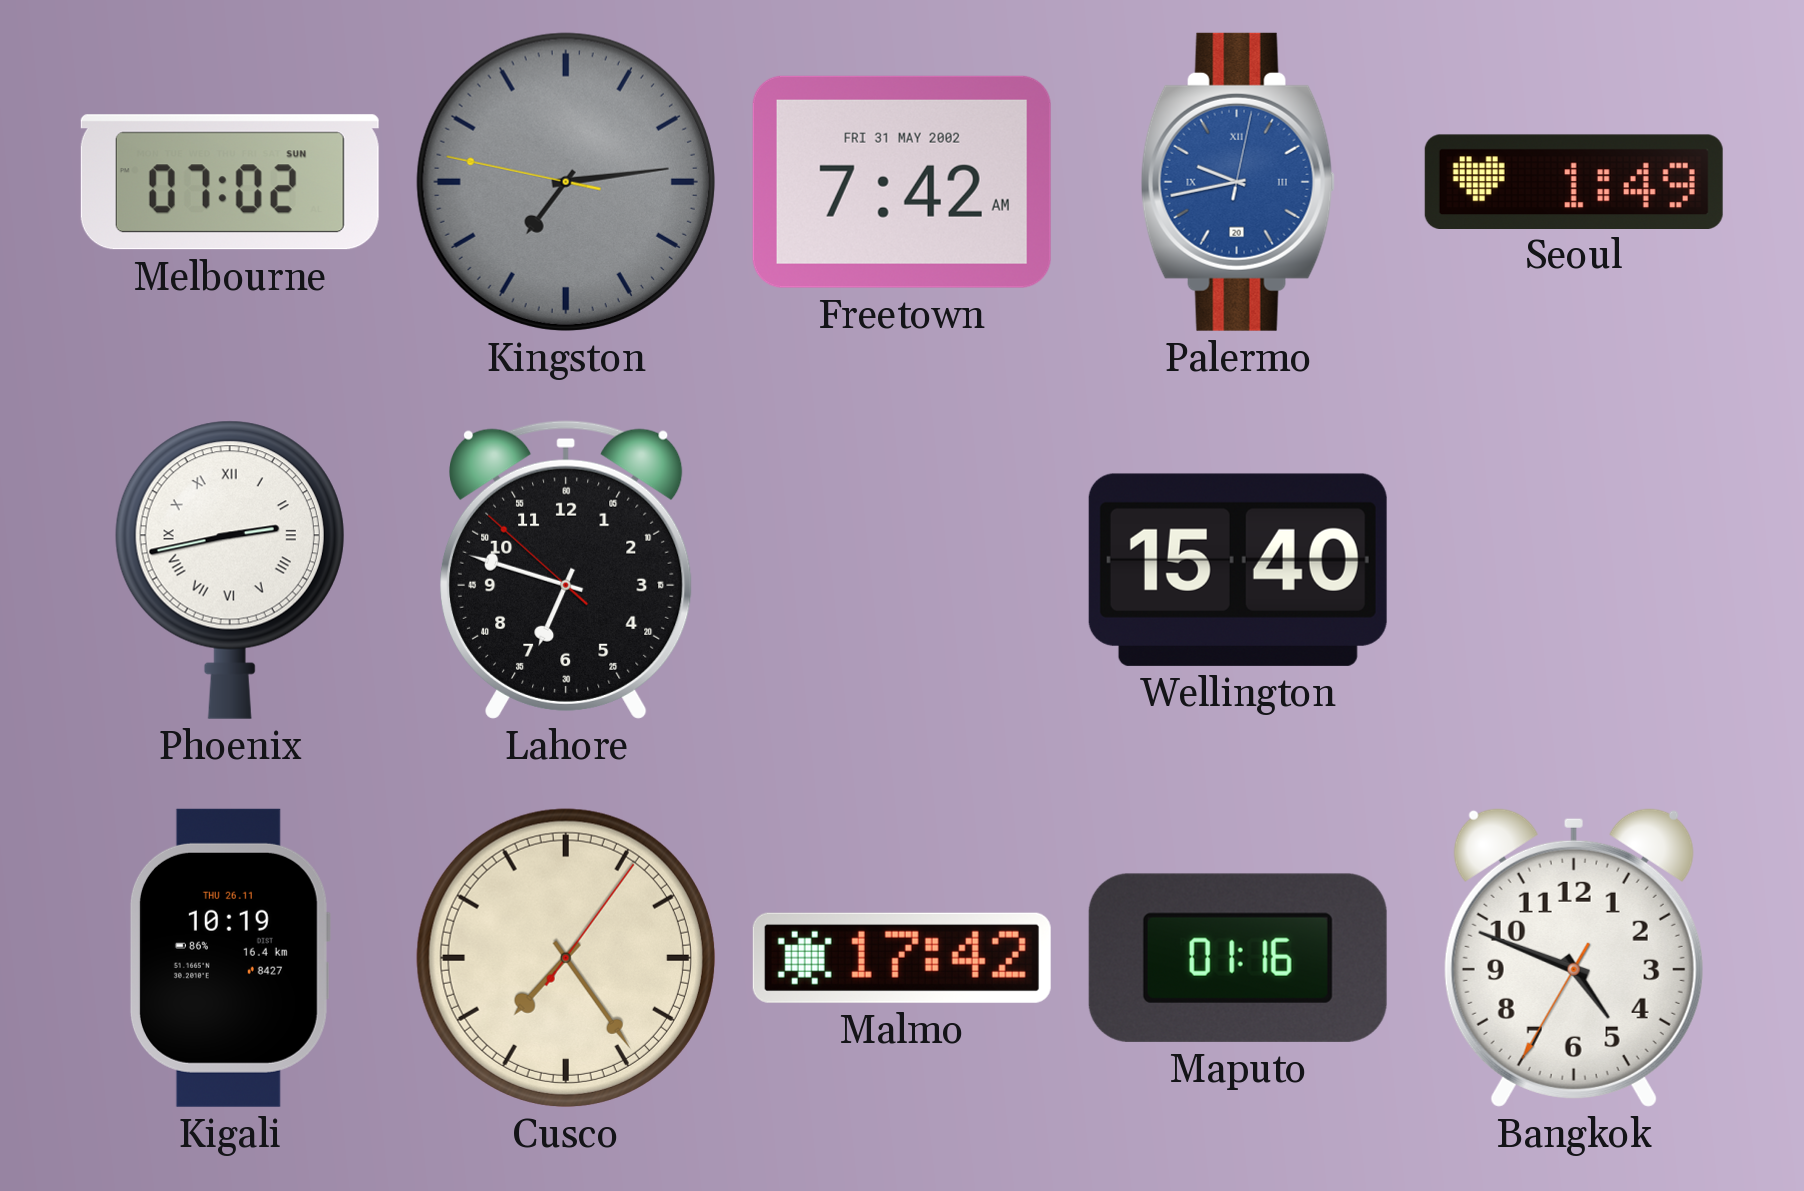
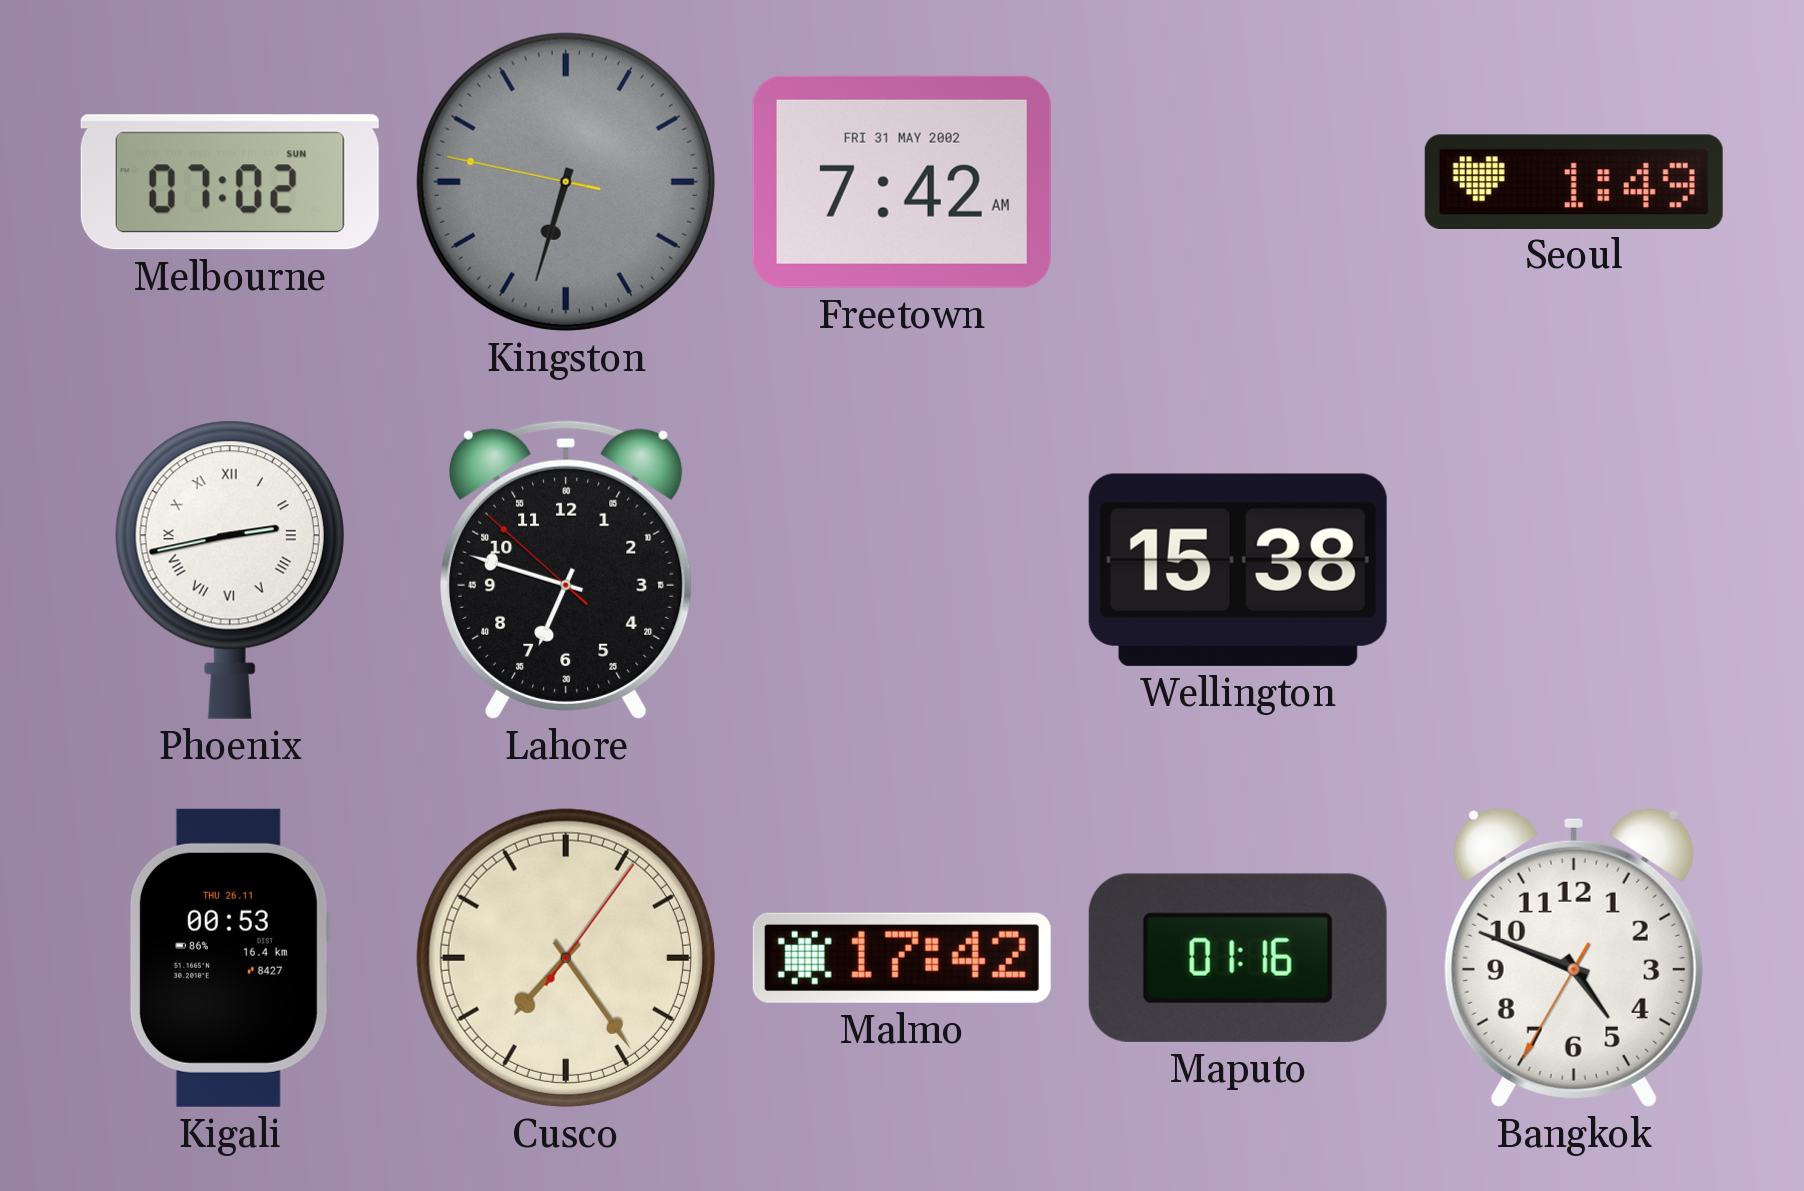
Kingston: 7:13 -> 6:32
Palermo: 9:43 -> none
Wellington: 15:40 -> 15:38
Kigali: 10:19 -> 00:53
